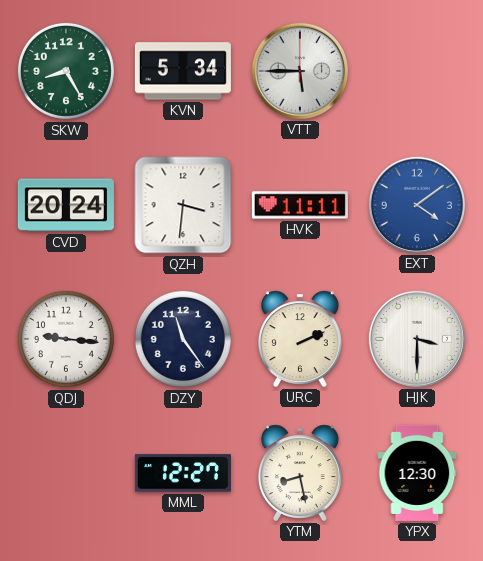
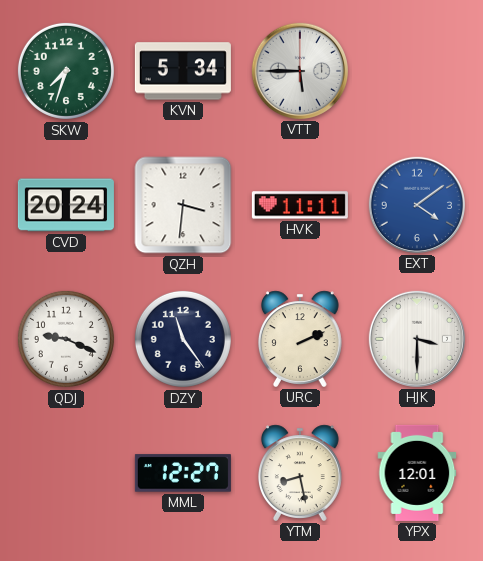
SKW: 8:25 -> 7:33
QDJ: 9:16 -> 9:19
YPX: 12:30 -> 12:01
